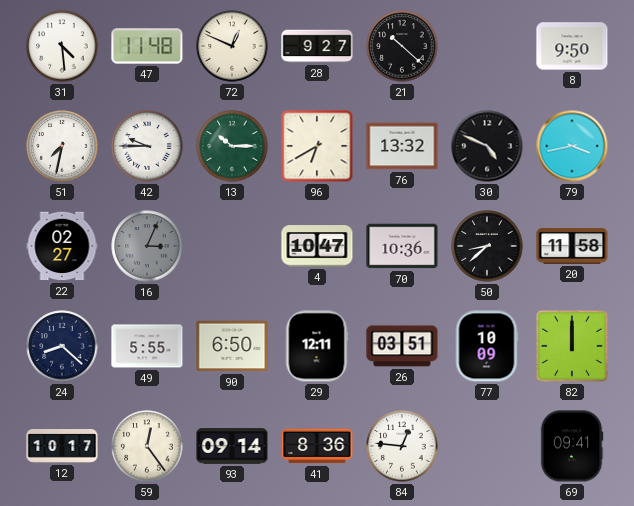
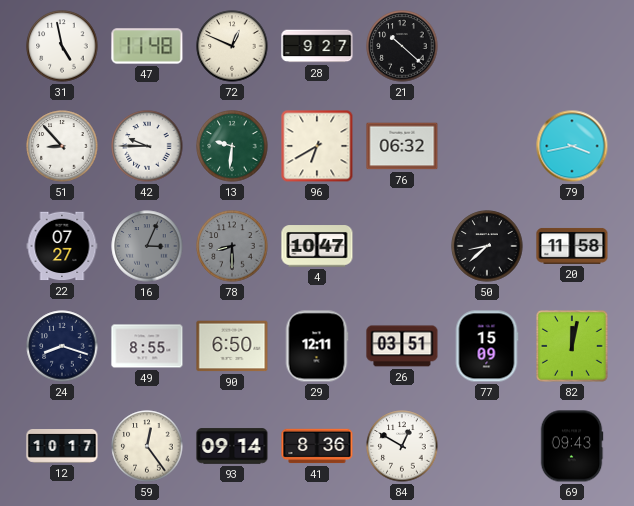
31: 4:29 -> 4:58
8: 9:50 -> none
51: 7:32 -> 8:53
13: 10:15 -> 9:31
76: 13:32 -> 06:32
30: 4:49 -> none
22: 02:27 -> 07:27
78: none -> 8:30
70: 10:36 -> none
24: 8:22 -> 8:18
49: 5:55 -> 8:55
77: 10:09 -> 15:09
82: 12:00 -> 12:02
84: 12:46 -> 12:50
69: 09:41 -> 09:43
